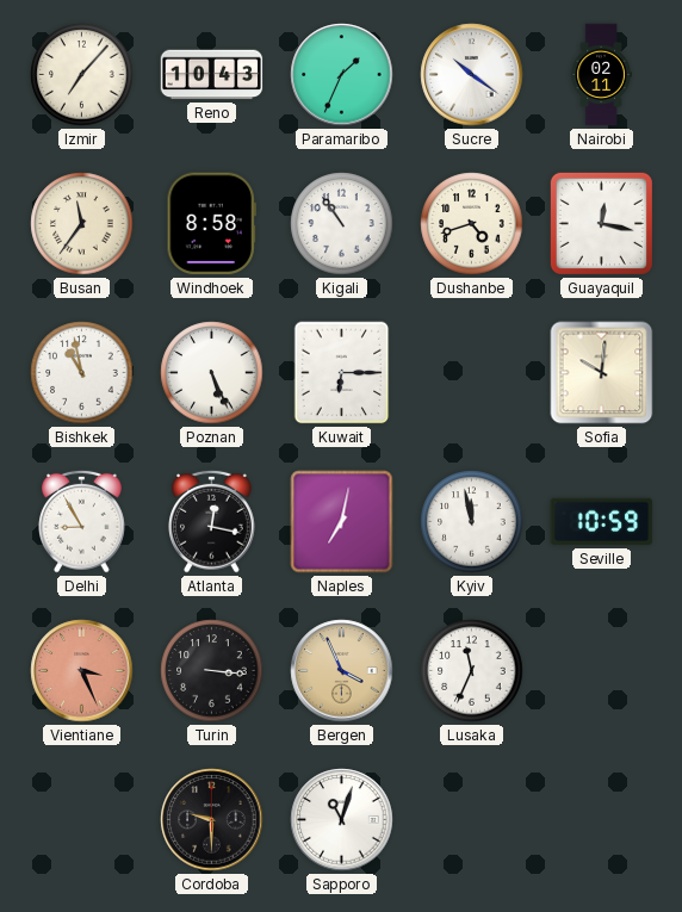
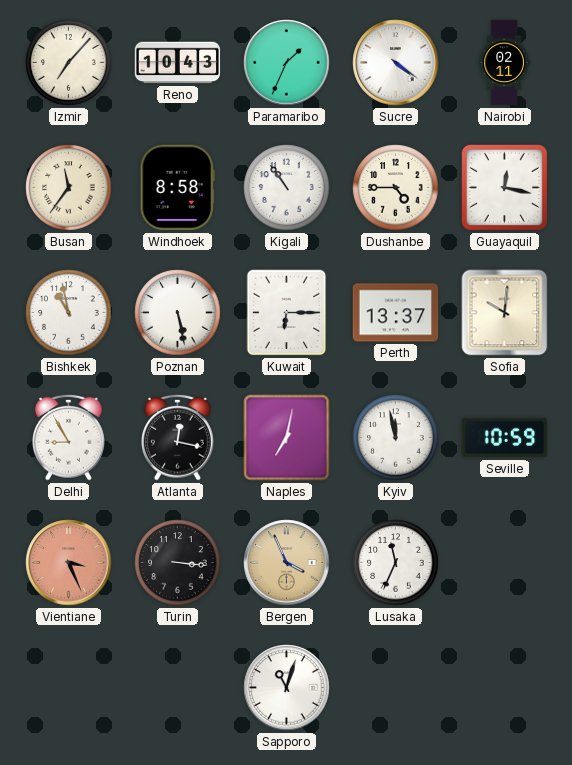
Sucre: 10:21 -> 4:21
Dushanbe: 4:42 -> 4:45
Poznan: 5:26 -> 5:28
Perth: none -> 13:37
Cordoba: 9:30 -> none
